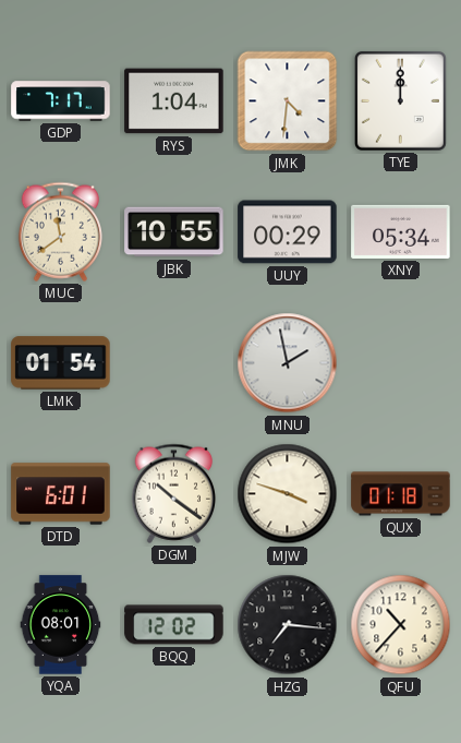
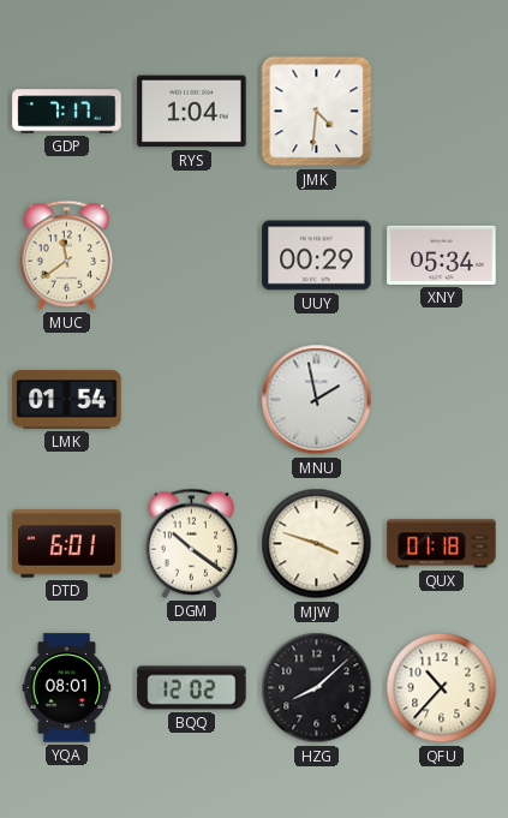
TYE: 12:00 -> none
JBK: 10:55 -> none
HZG: 7:16 -> 8:08
